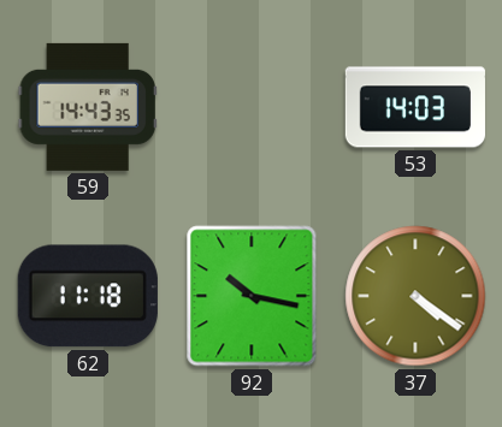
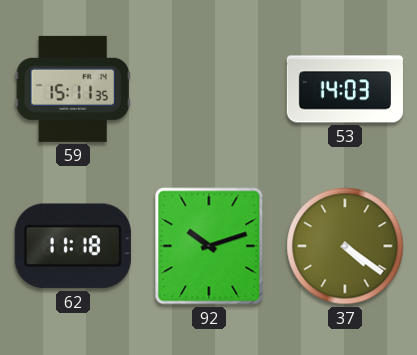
59: 14:43 -> 15:11
92: 10:17 -> 10:12
